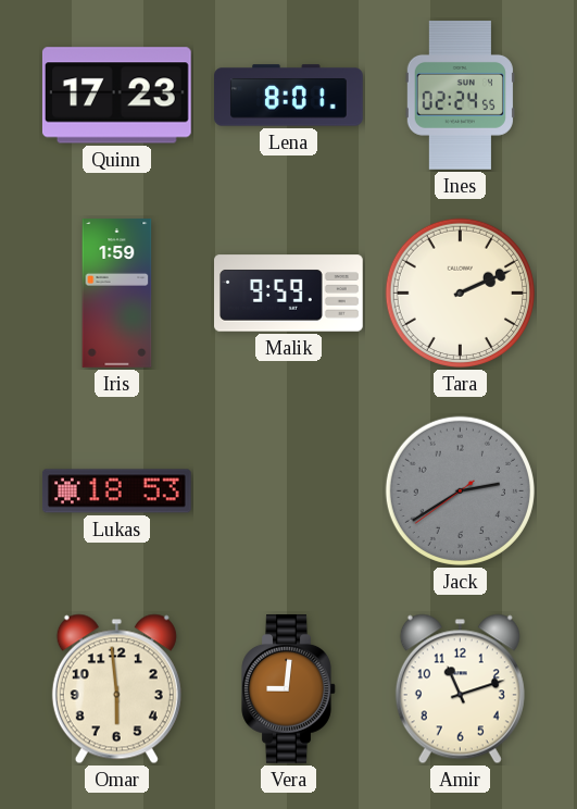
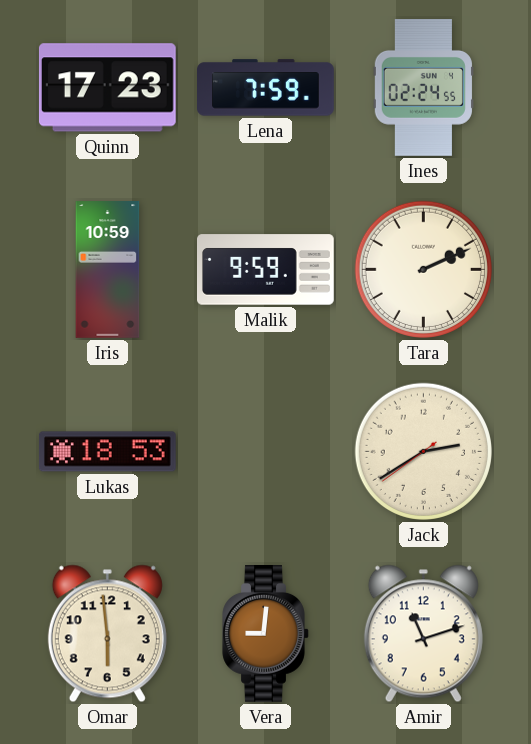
Lena: 8:01 -> 7:59
Iris: 1:59 -> 10:59
Jack dial: grey -> cream
